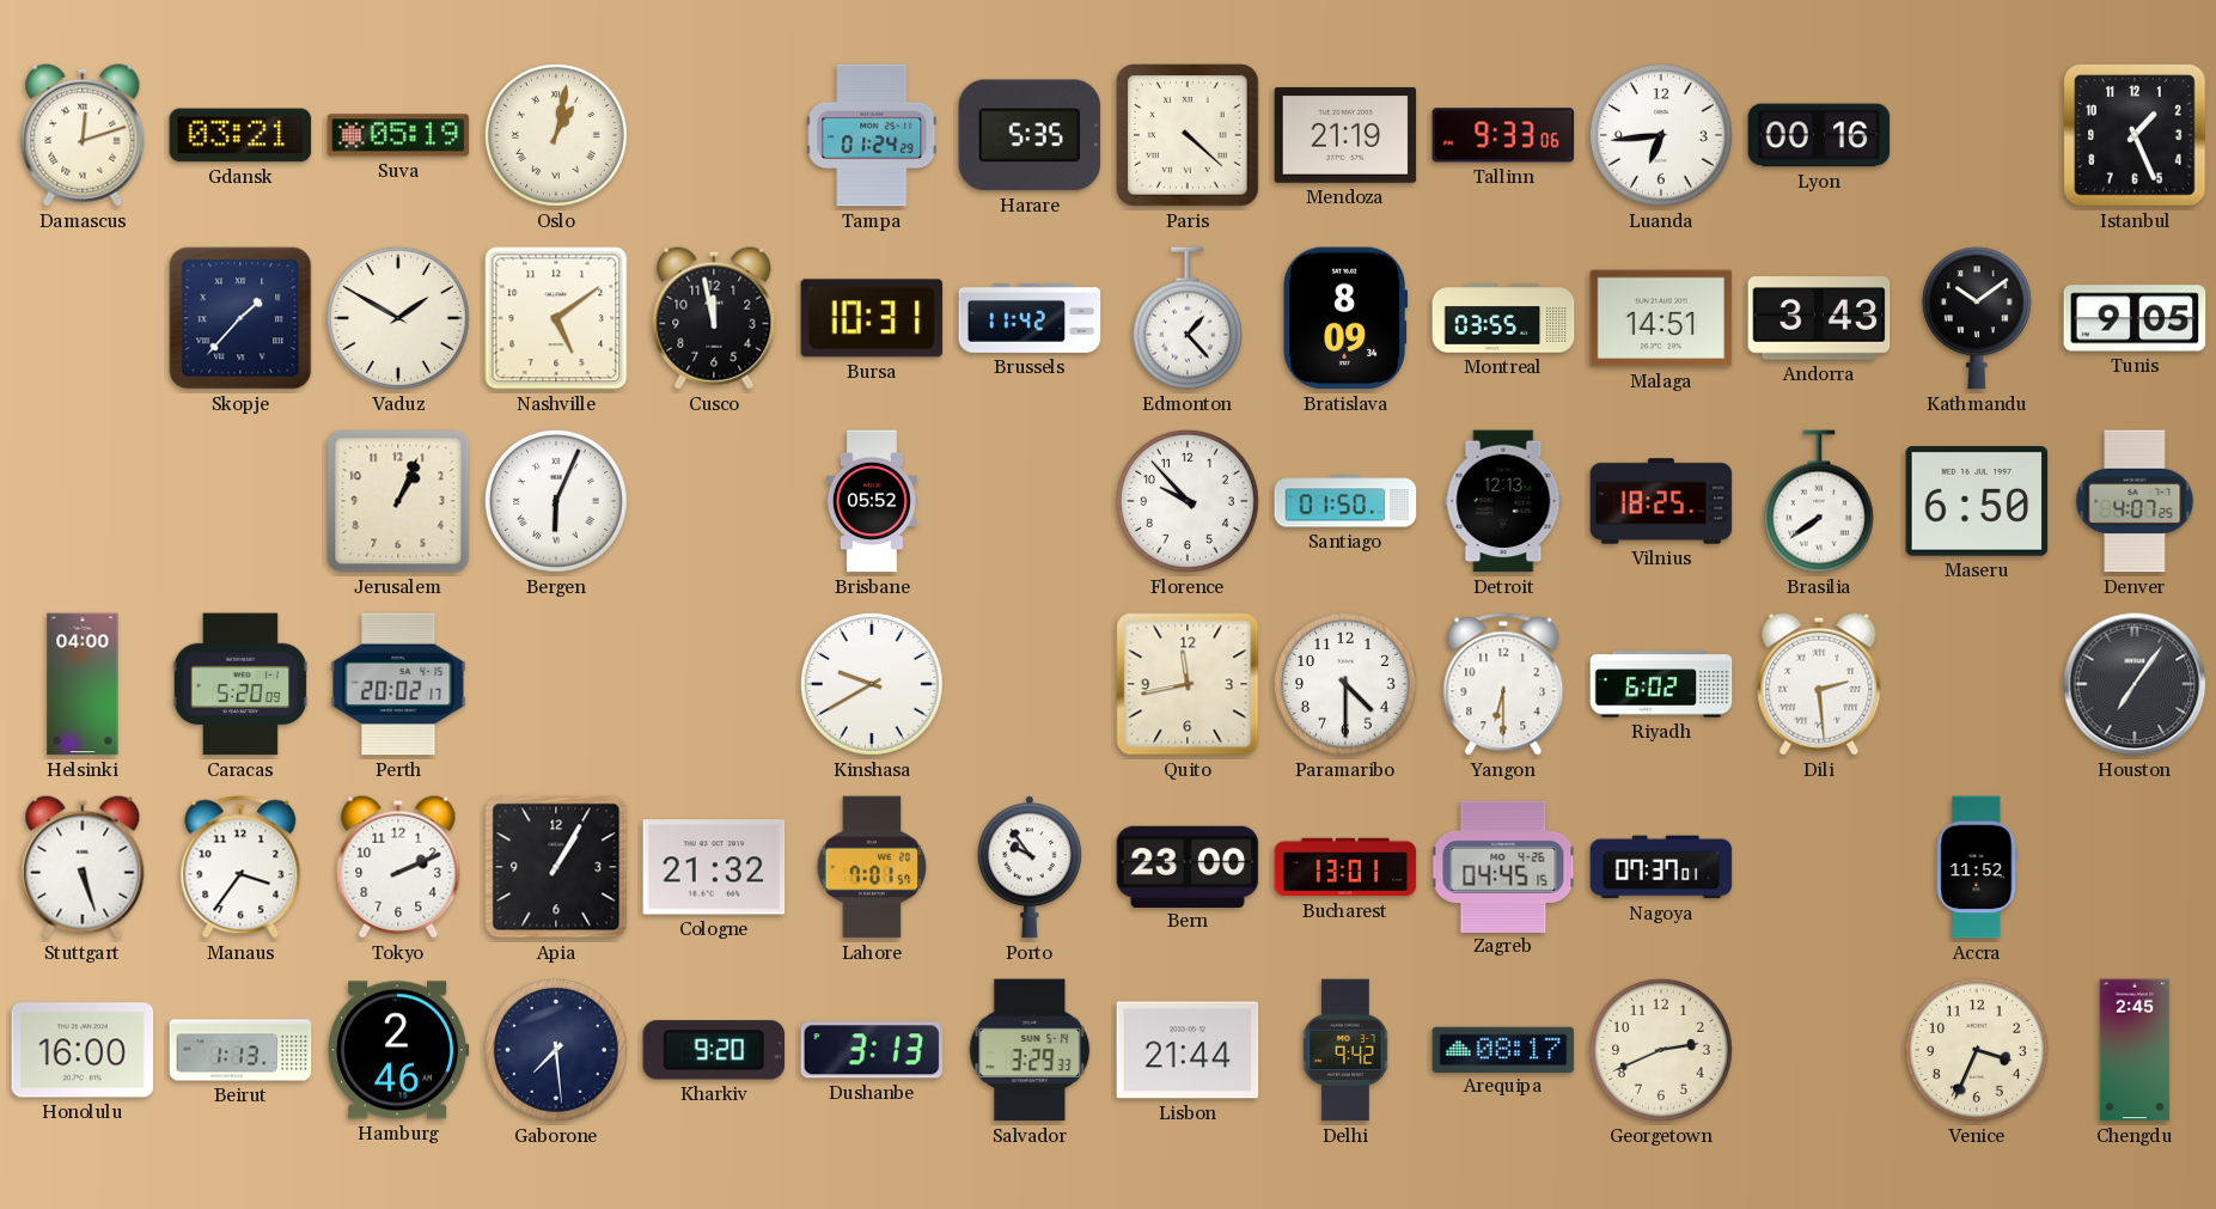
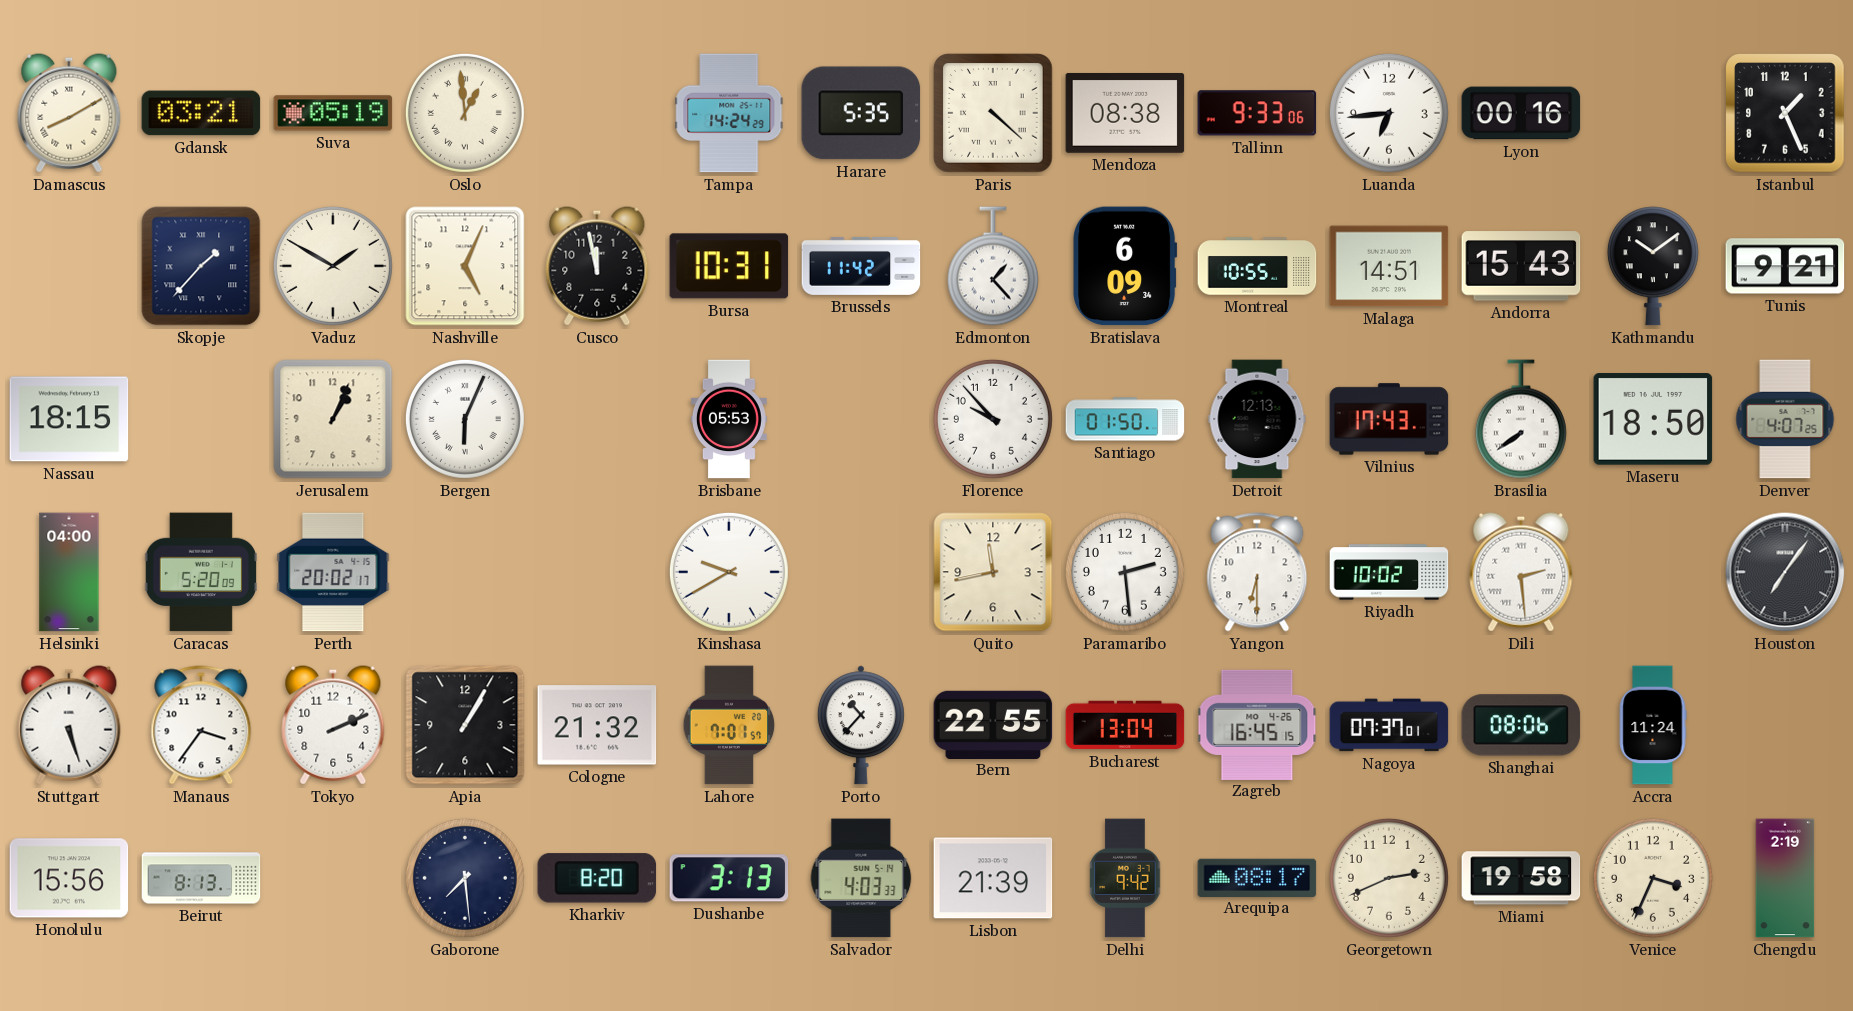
Damascus: 12:12 -> 8:10
Oslo: 1:02 -> 12:59
Tampa: 01:24 -> 14:24
Mendoza: 21:19 -> 08:38
Nashville: 5:09 -> 5:04
Bratislava: 8:09 -> 6:09
Montreal: 03:55 -> 10:55
Andorra: 3:43 -> 15:43
Tunis: 9:05 -> 9:21
Nassau: none -> 18:15
Brisbane: 05:52 -> 05:53
Vilnius: 18:25 -> 17:43
Maseru: 6:50 -> 18:50
Paramaribo: 4:30 -> 2:29
Riyadh: 6:02 -> 10:02
Porto: 9:54 -> 10:37
Bern: 23:00 -> 22:55
Bucharest: 13:01 -> 13:04
Zagreb: 04:45 -> 16:45
Shanghai: none -> 08:06
Accra: 11:52 -> 11:24
Honolulu: 16:00 -> 15:56
Beirut: 1:13 -> 8:13
Hamburg: 2:46 -> none
Kharkiv: 9:20 -> 8:20
Salvador: 3:29 -> 4:03
Lisbon: 21:44 -> 21:39
Miami: none -> 19:58
Chengdu: 2:45 -> 2:19
